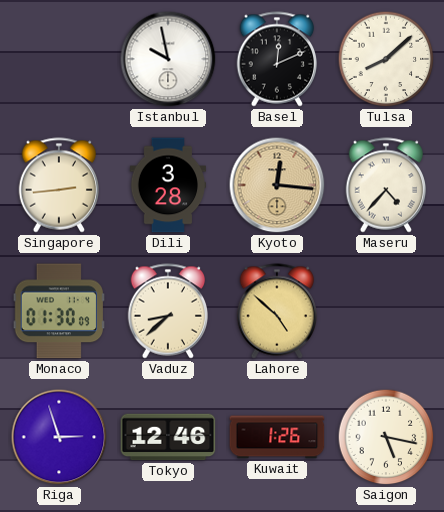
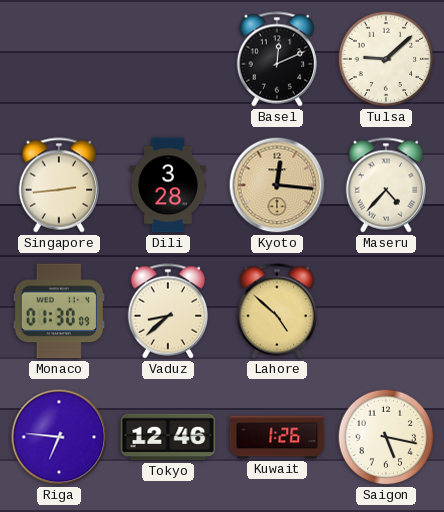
Istanbul: 9:58 -> none
Tulsa: 8:08 -> 9:08
Riga: 2:57 -> 6:46
